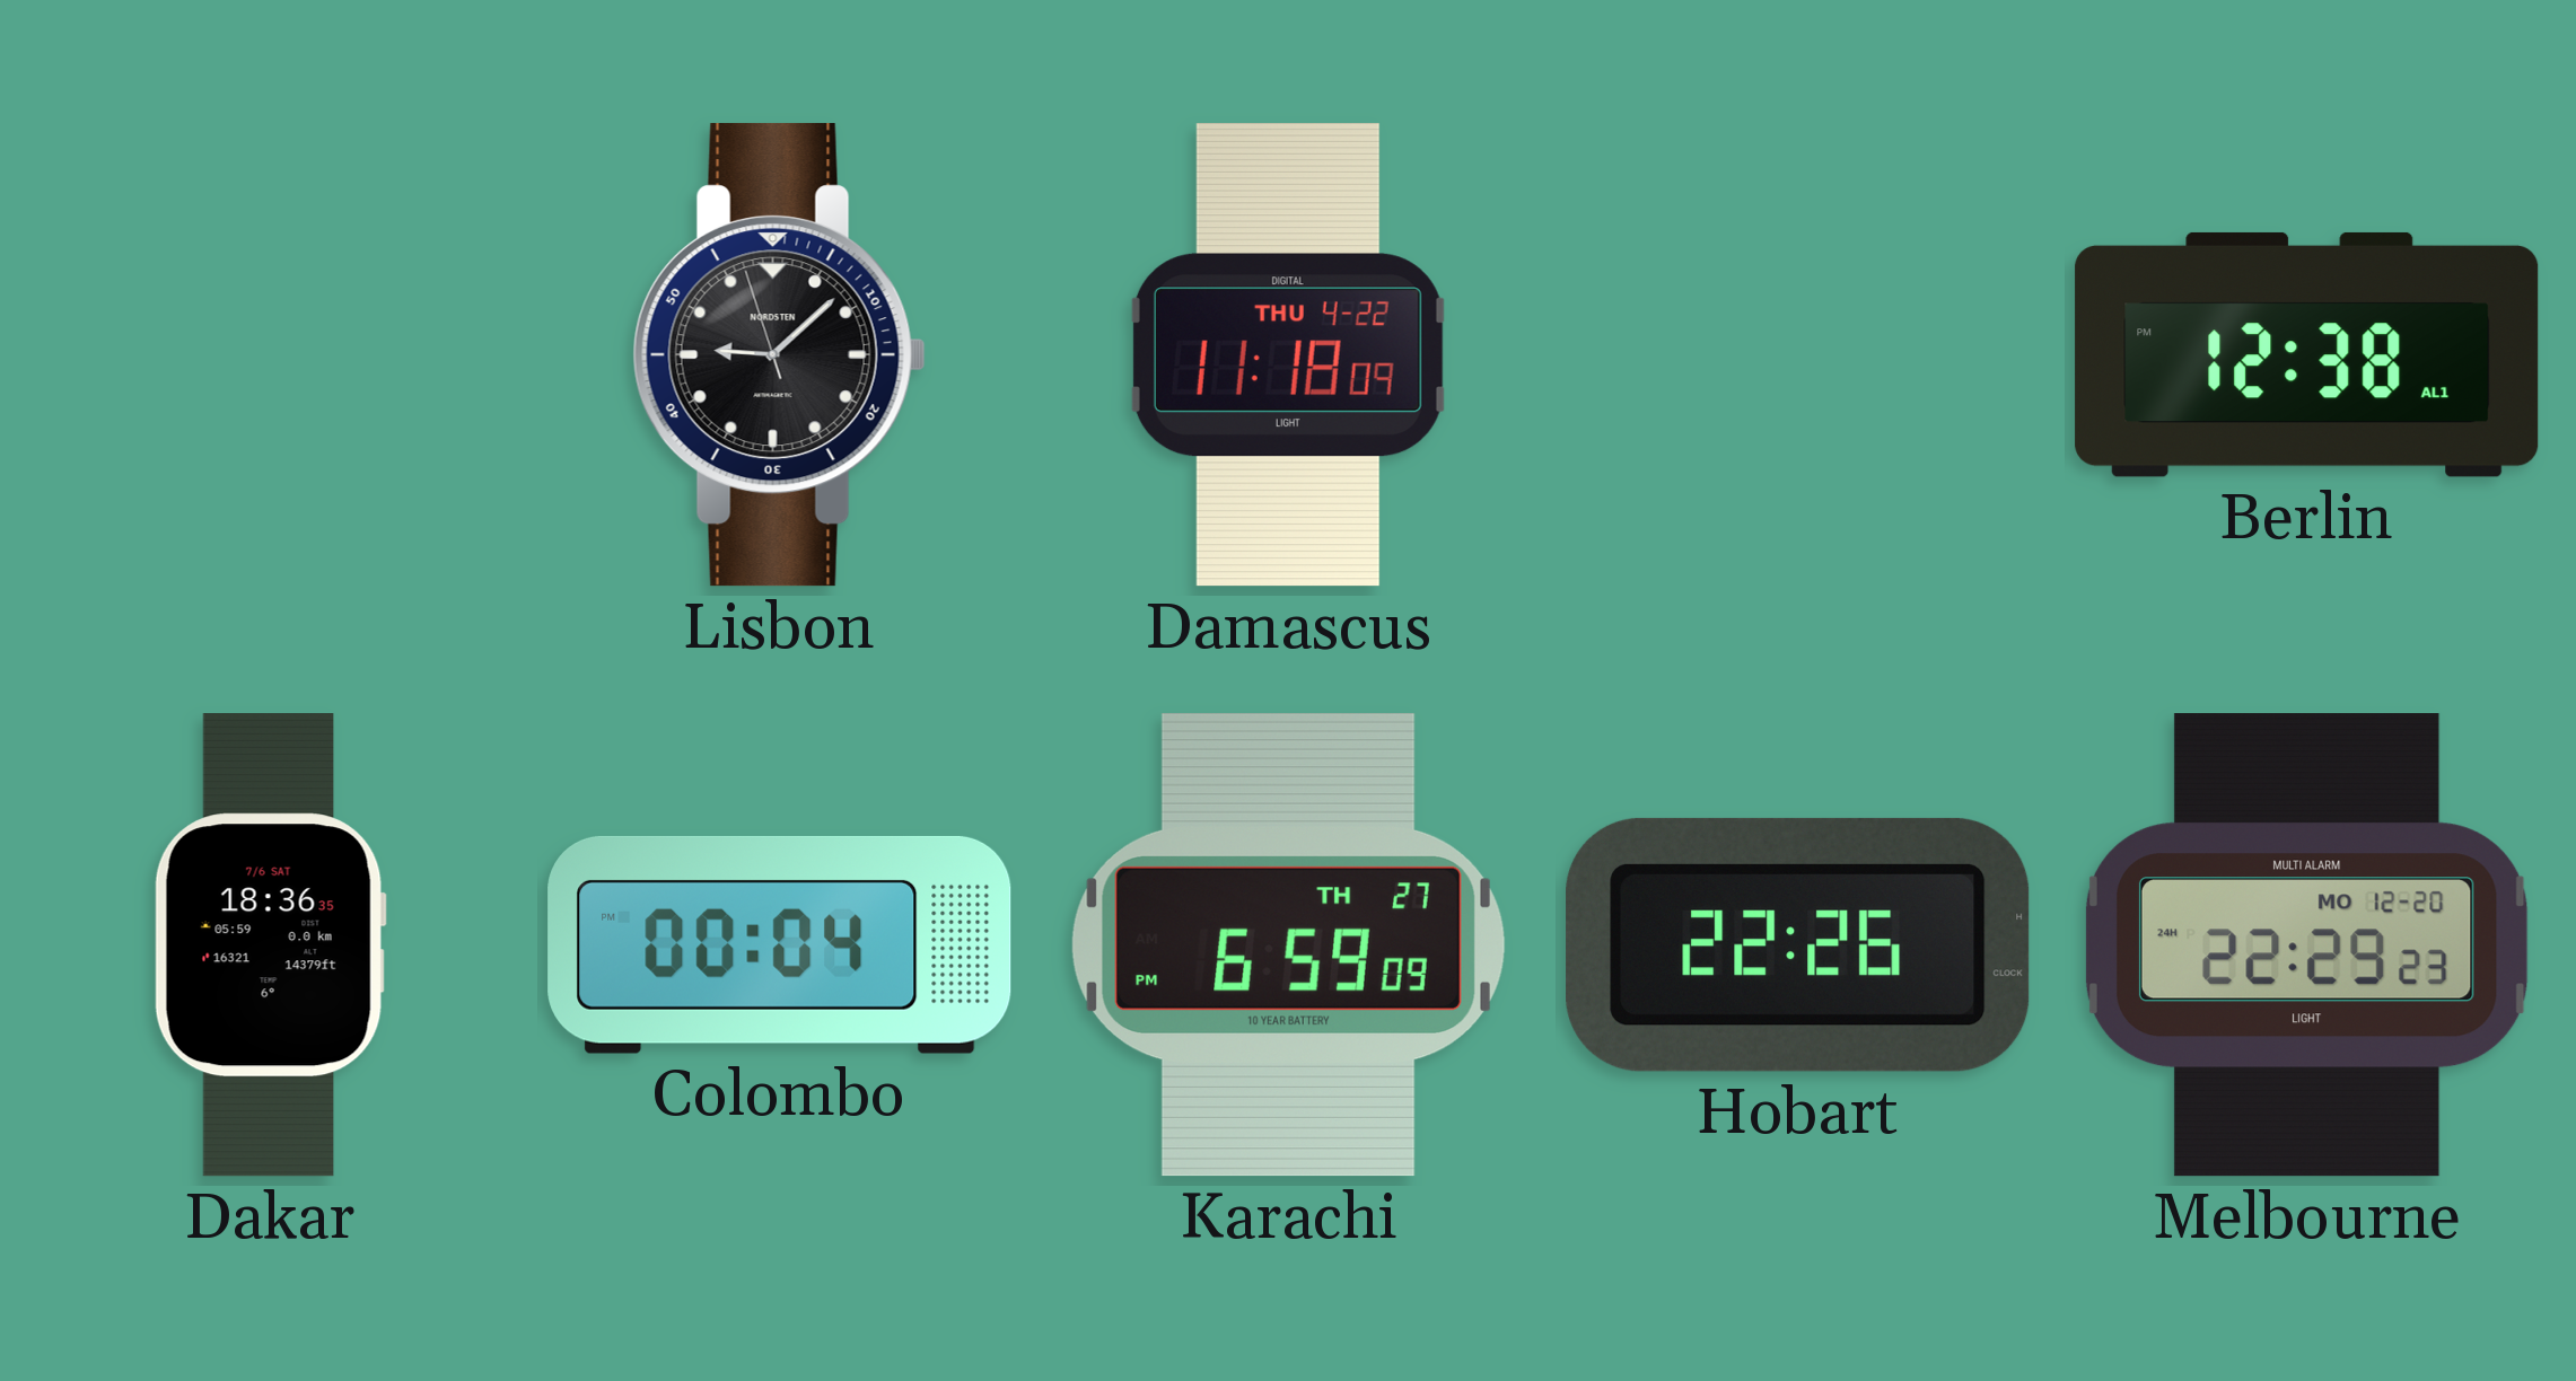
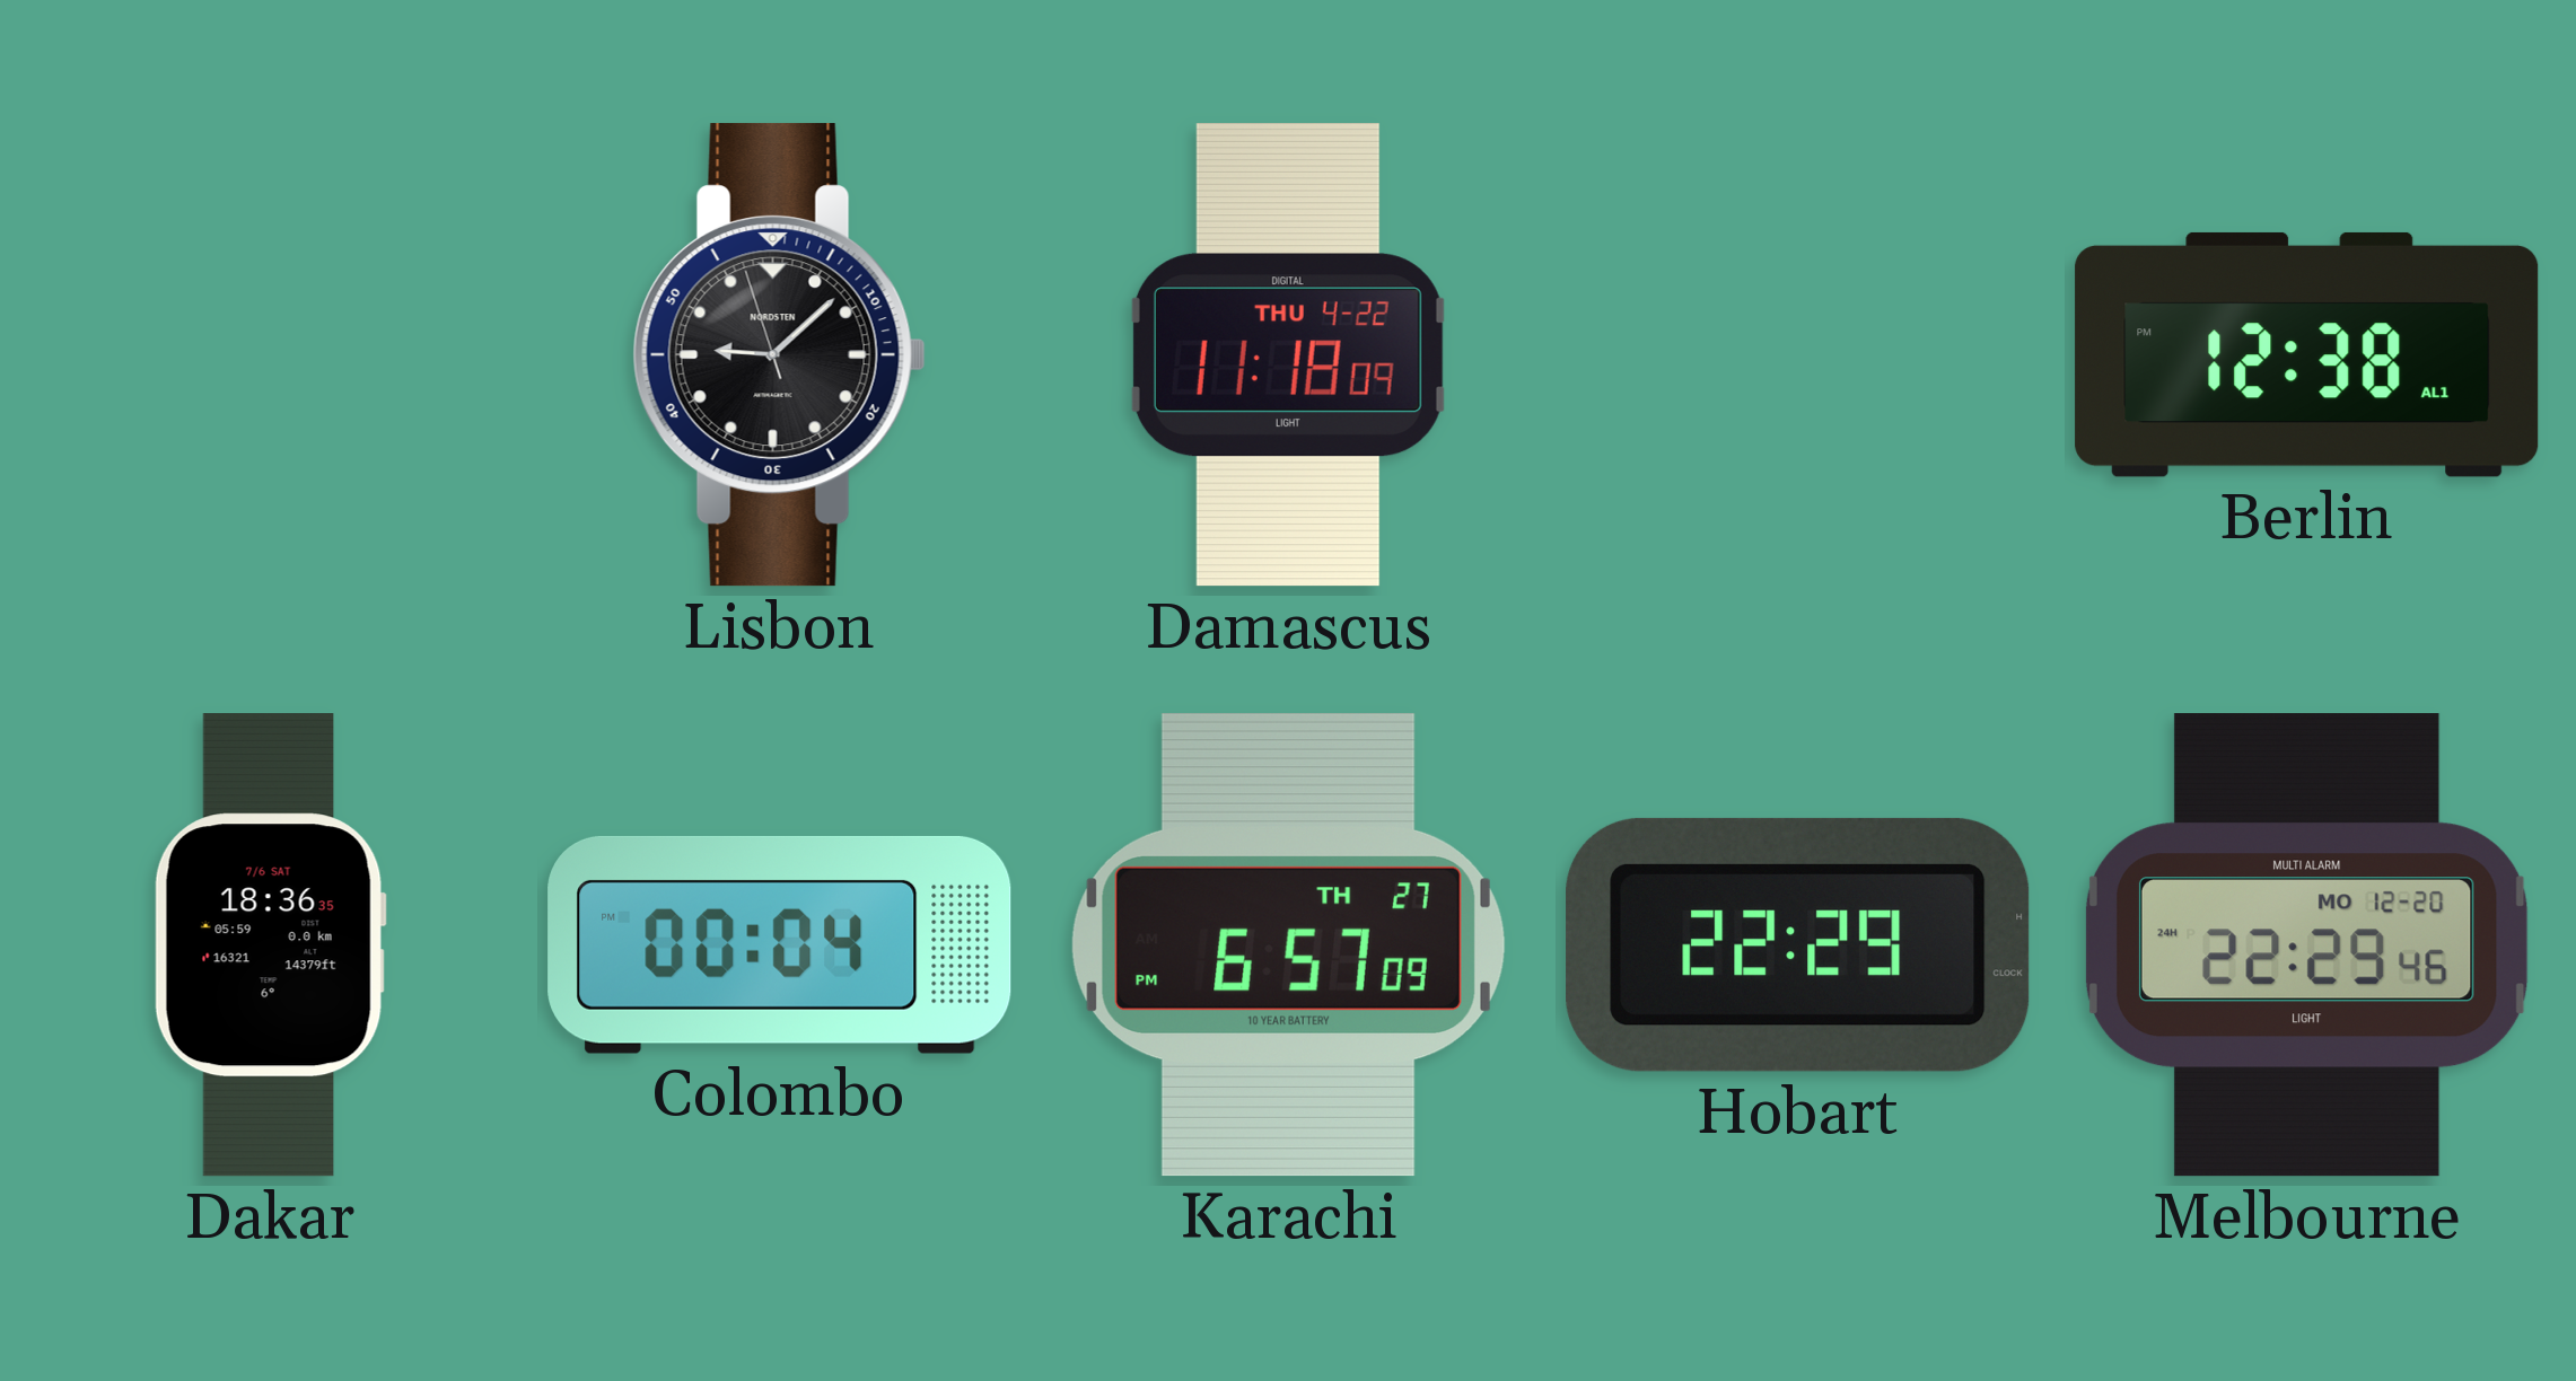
Karachi: 6:59 -> 6:57
Hobart: 22:26 -> 22:29
Melbourne: 22:29:23 -> 22:29:46
